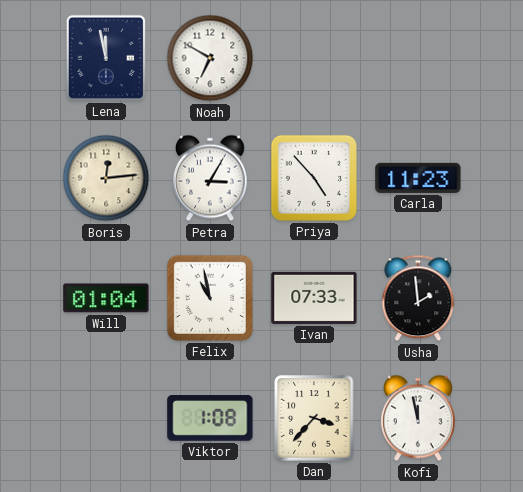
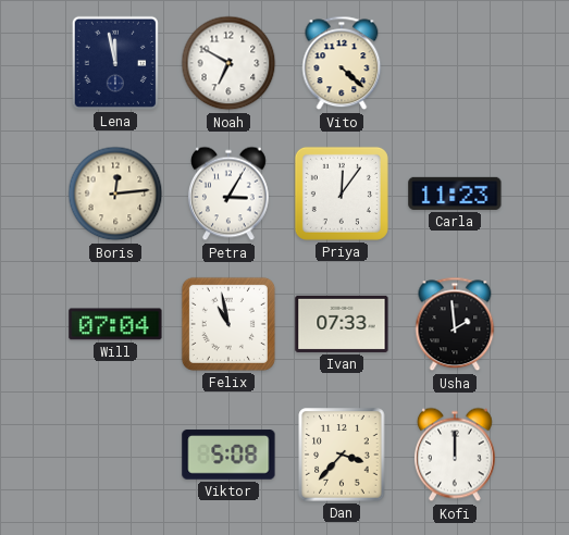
Vito: none -> 4:22
Priya: 4:53 -> 12:06
Will: 01:04 -> 07:04
Viktor: 1:08 -> 5:08
Kofi: 11:58 -> 12:00
